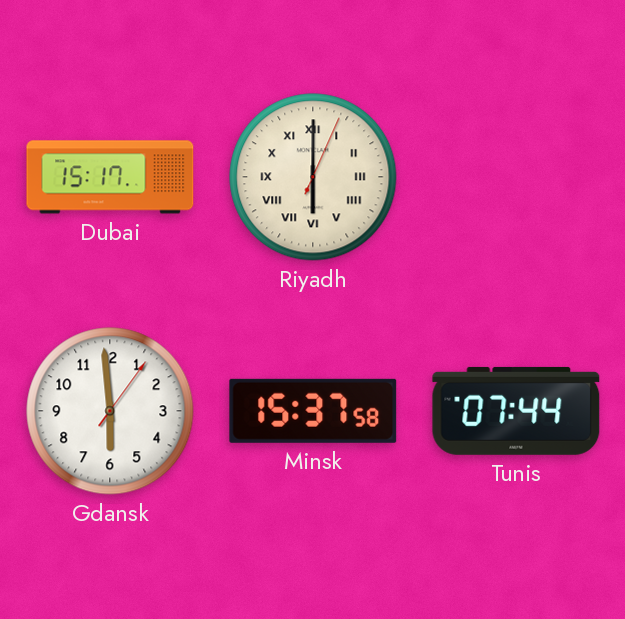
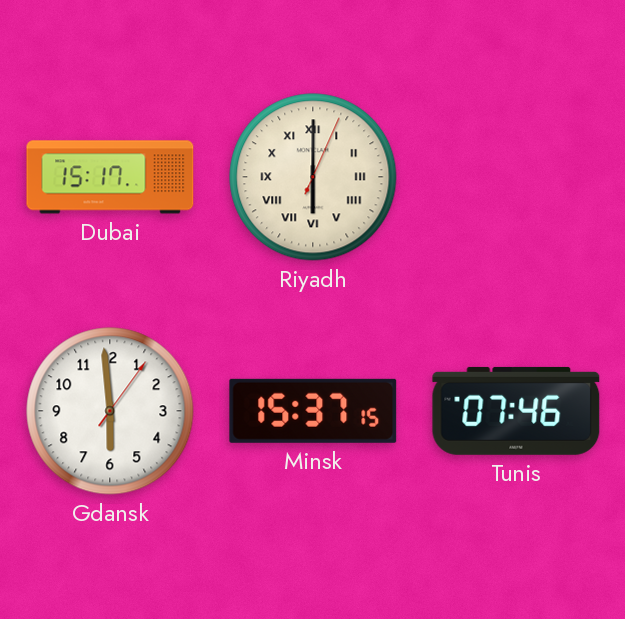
Minsk: 15:37:58 -> 15:37:15
Tunis: 07:44 -> 07:46
